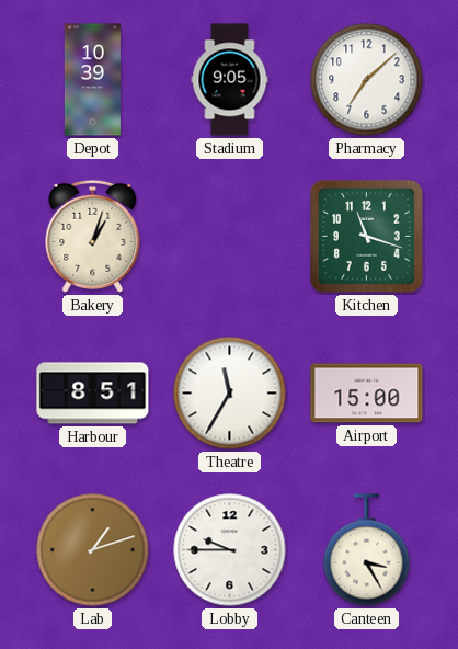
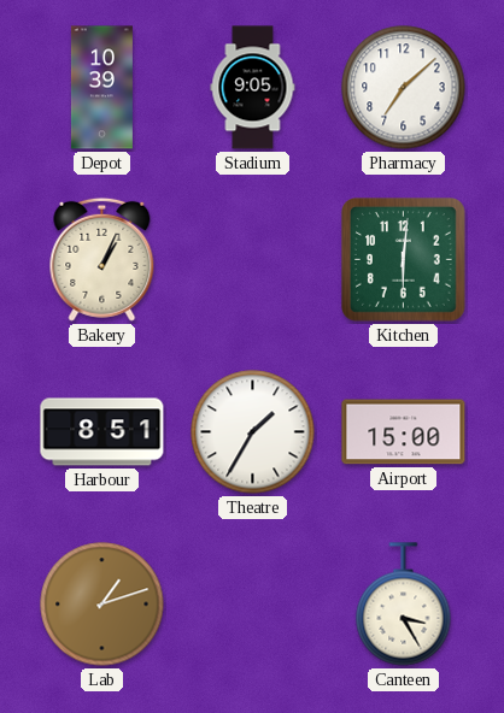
Bakery: 1:03 -> 1:04
Kitchen: 11:18 -> 6:01
Theatre: 11:35 -> 1:35
Lobby: 9:45 -> none
